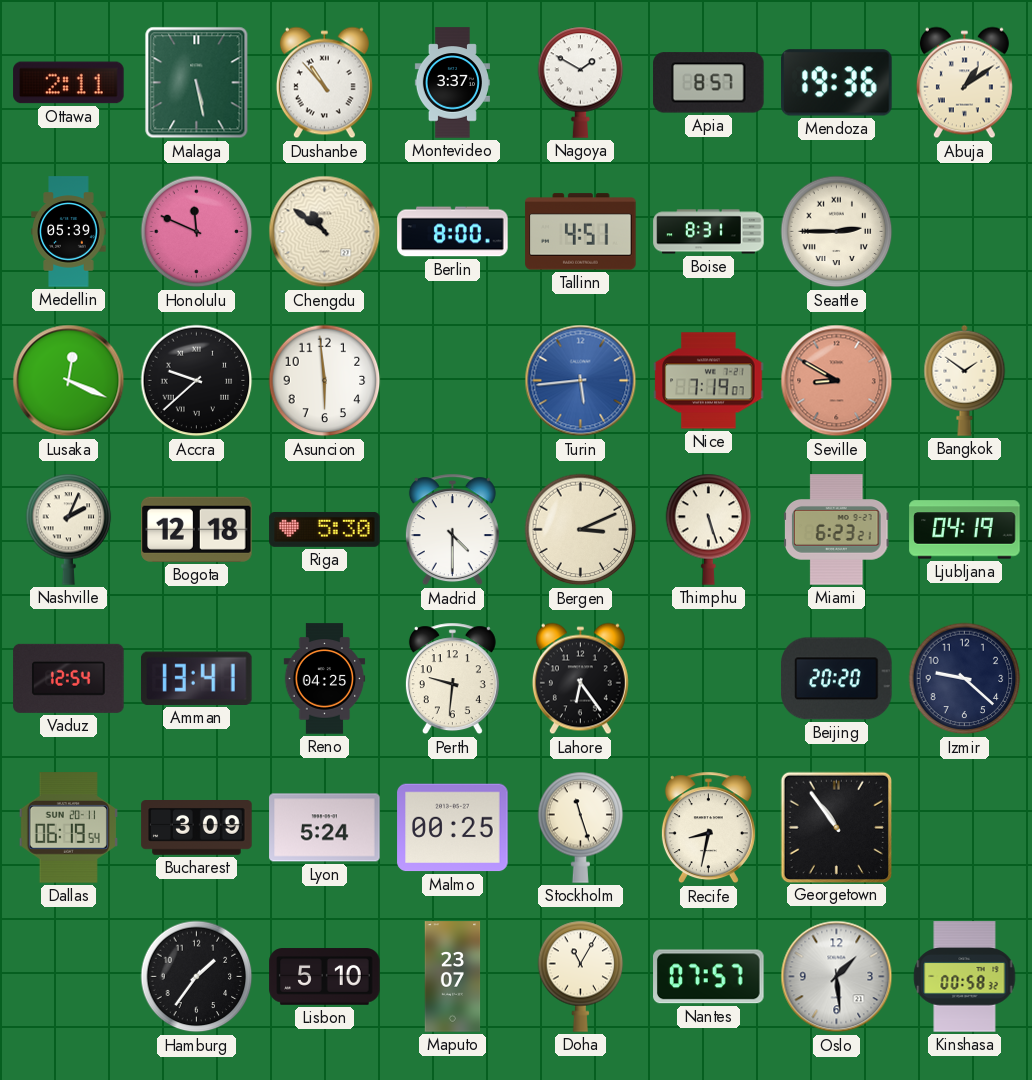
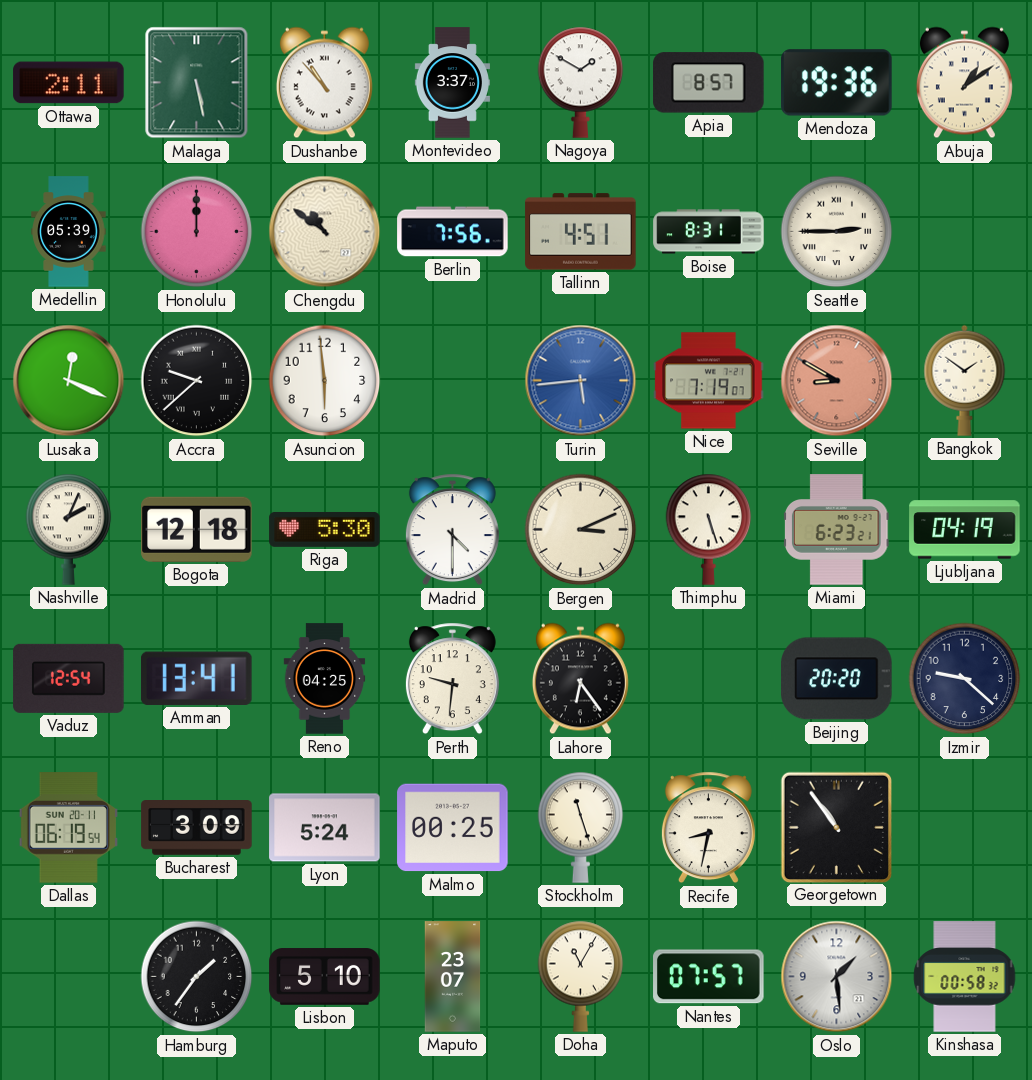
Honolulu: 11:49 -> 12:00
Berlin: 8:00 -> 7:56
